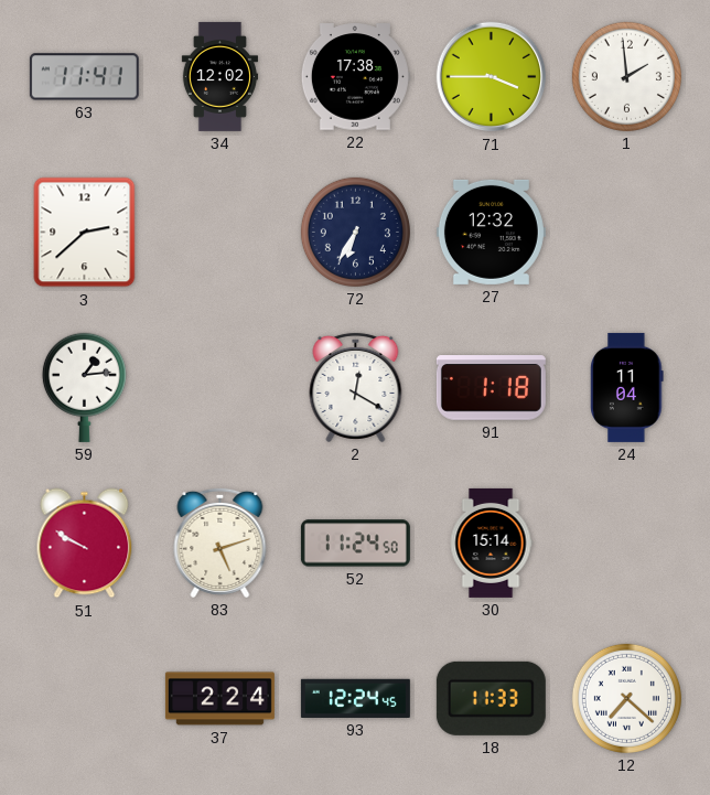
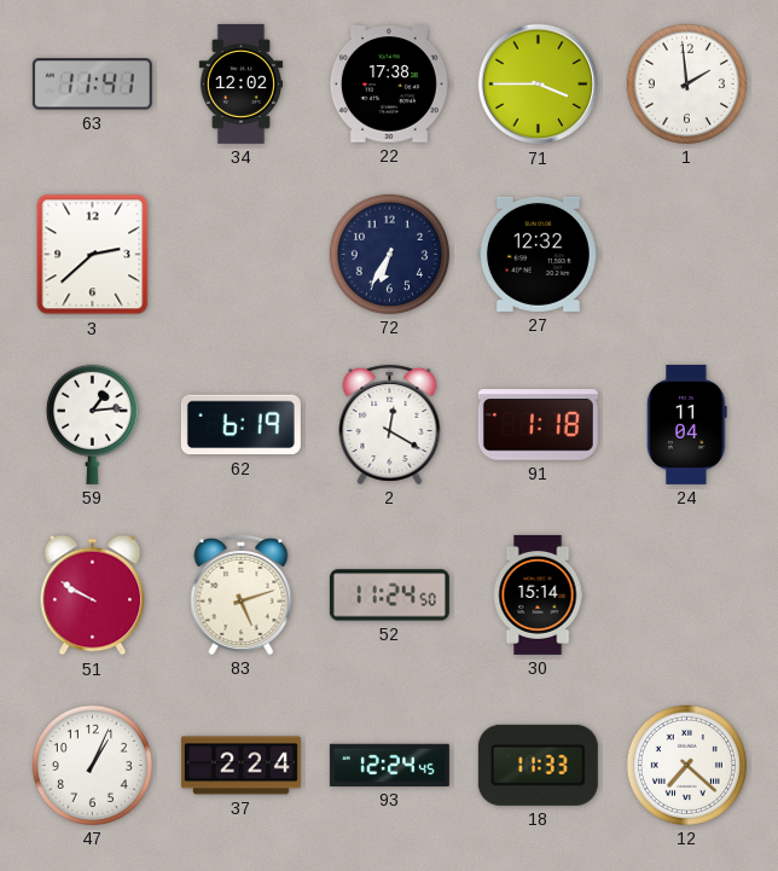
62: none -> 6:19
47: none -> 1:04
